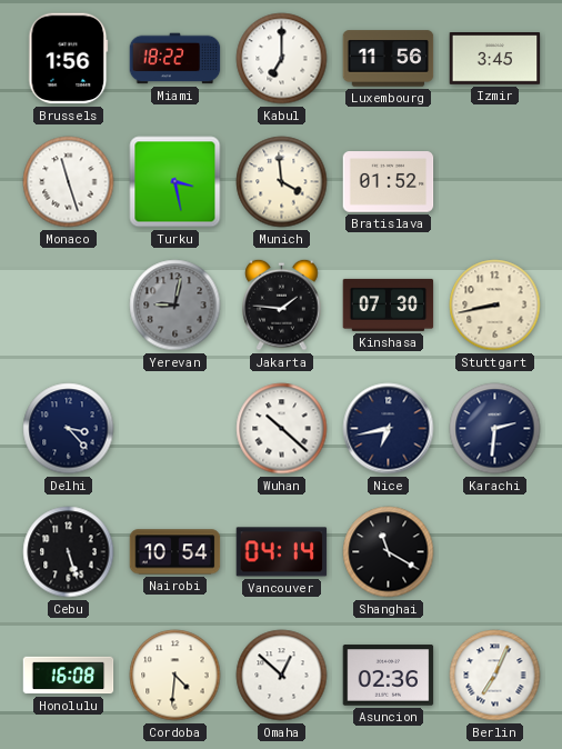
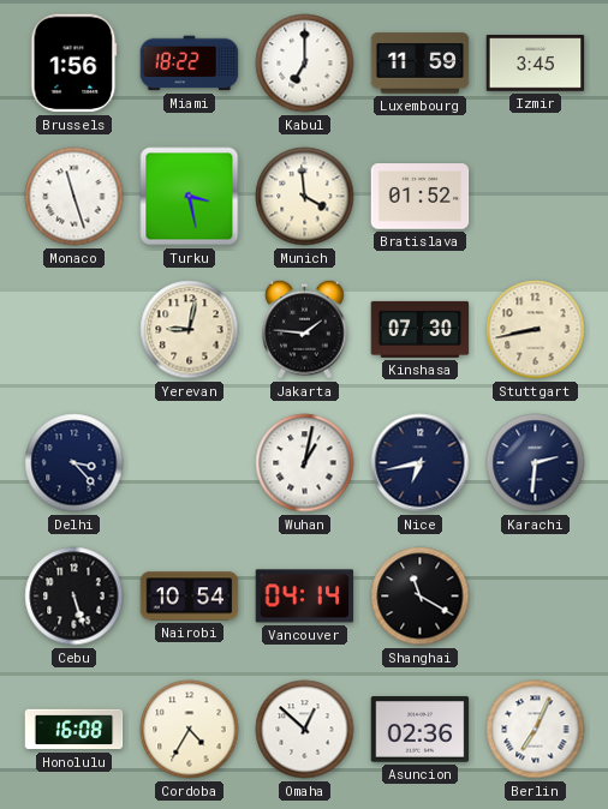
Luxembourg: 11:56 -> 11:59
Yerevan dial: grey -> cream
Wuhan: 10:22 -> 1:02
Cordoba: 4:31 -> 4:35
